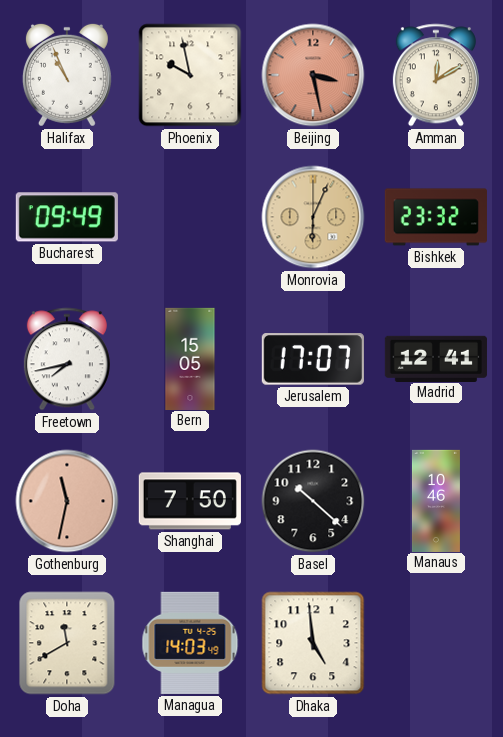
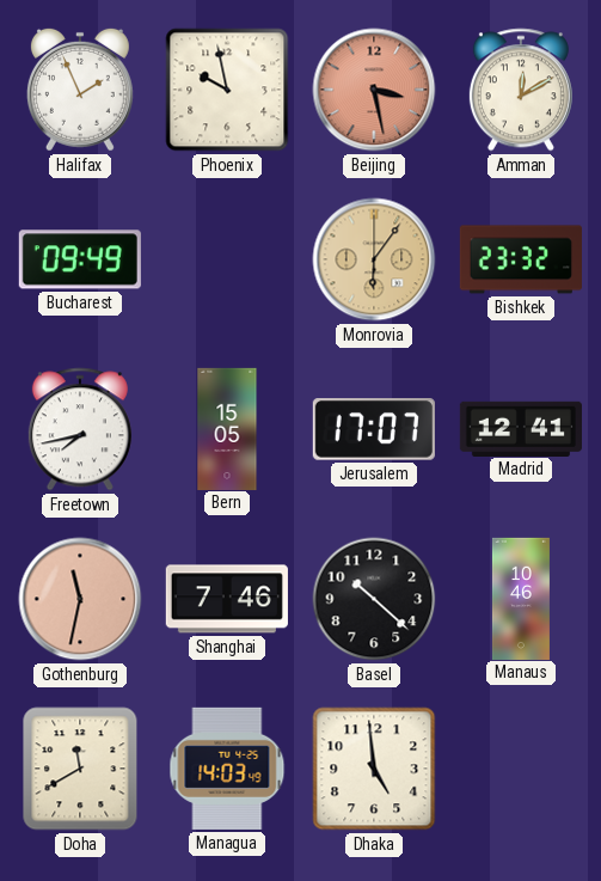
Halifax: 10:56 -> 1:56
Monrovia: 6:04 -> 6:06
Shanghai: 7:50 -> 7:46
